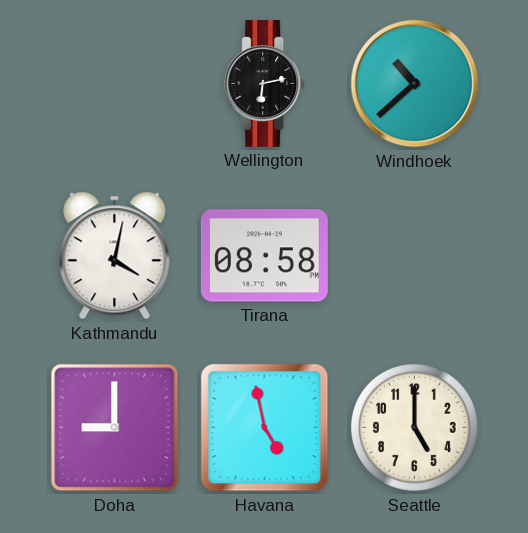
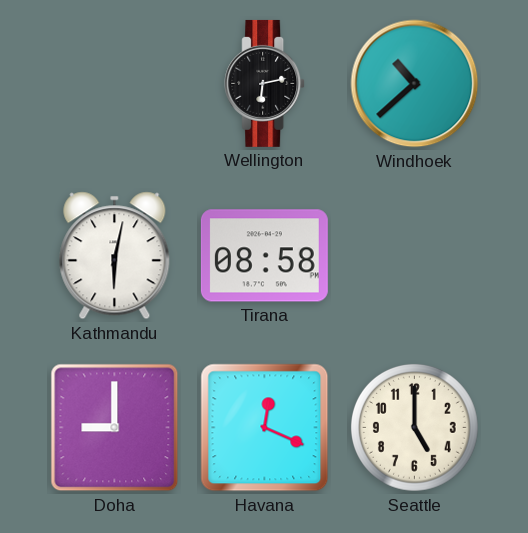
Kathmandu: 4:02 -> 6:02
Havana: 4:58 -> 12:19
